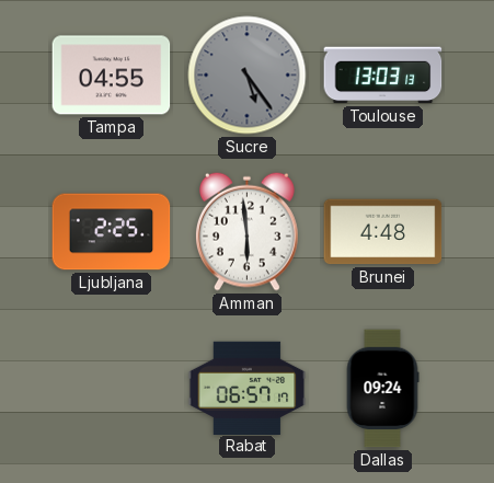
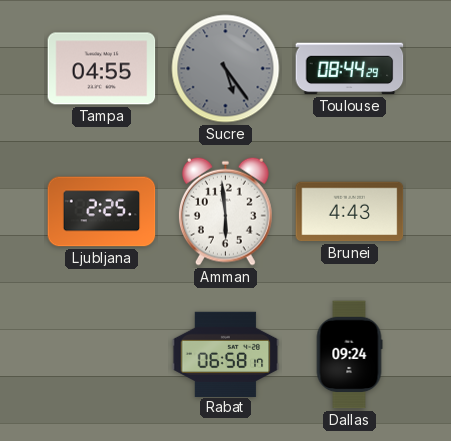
Toulouse: 13:03 -> 08:44
Brunei: 4:48 -> 4:43
Rabat: 06:57 -> 06:58
